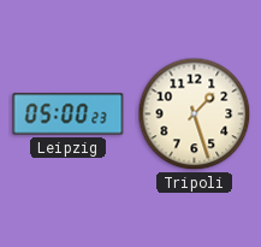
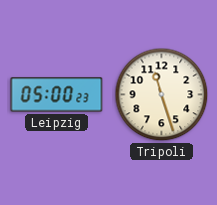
Tripoli: 1:27 -> 11:27
